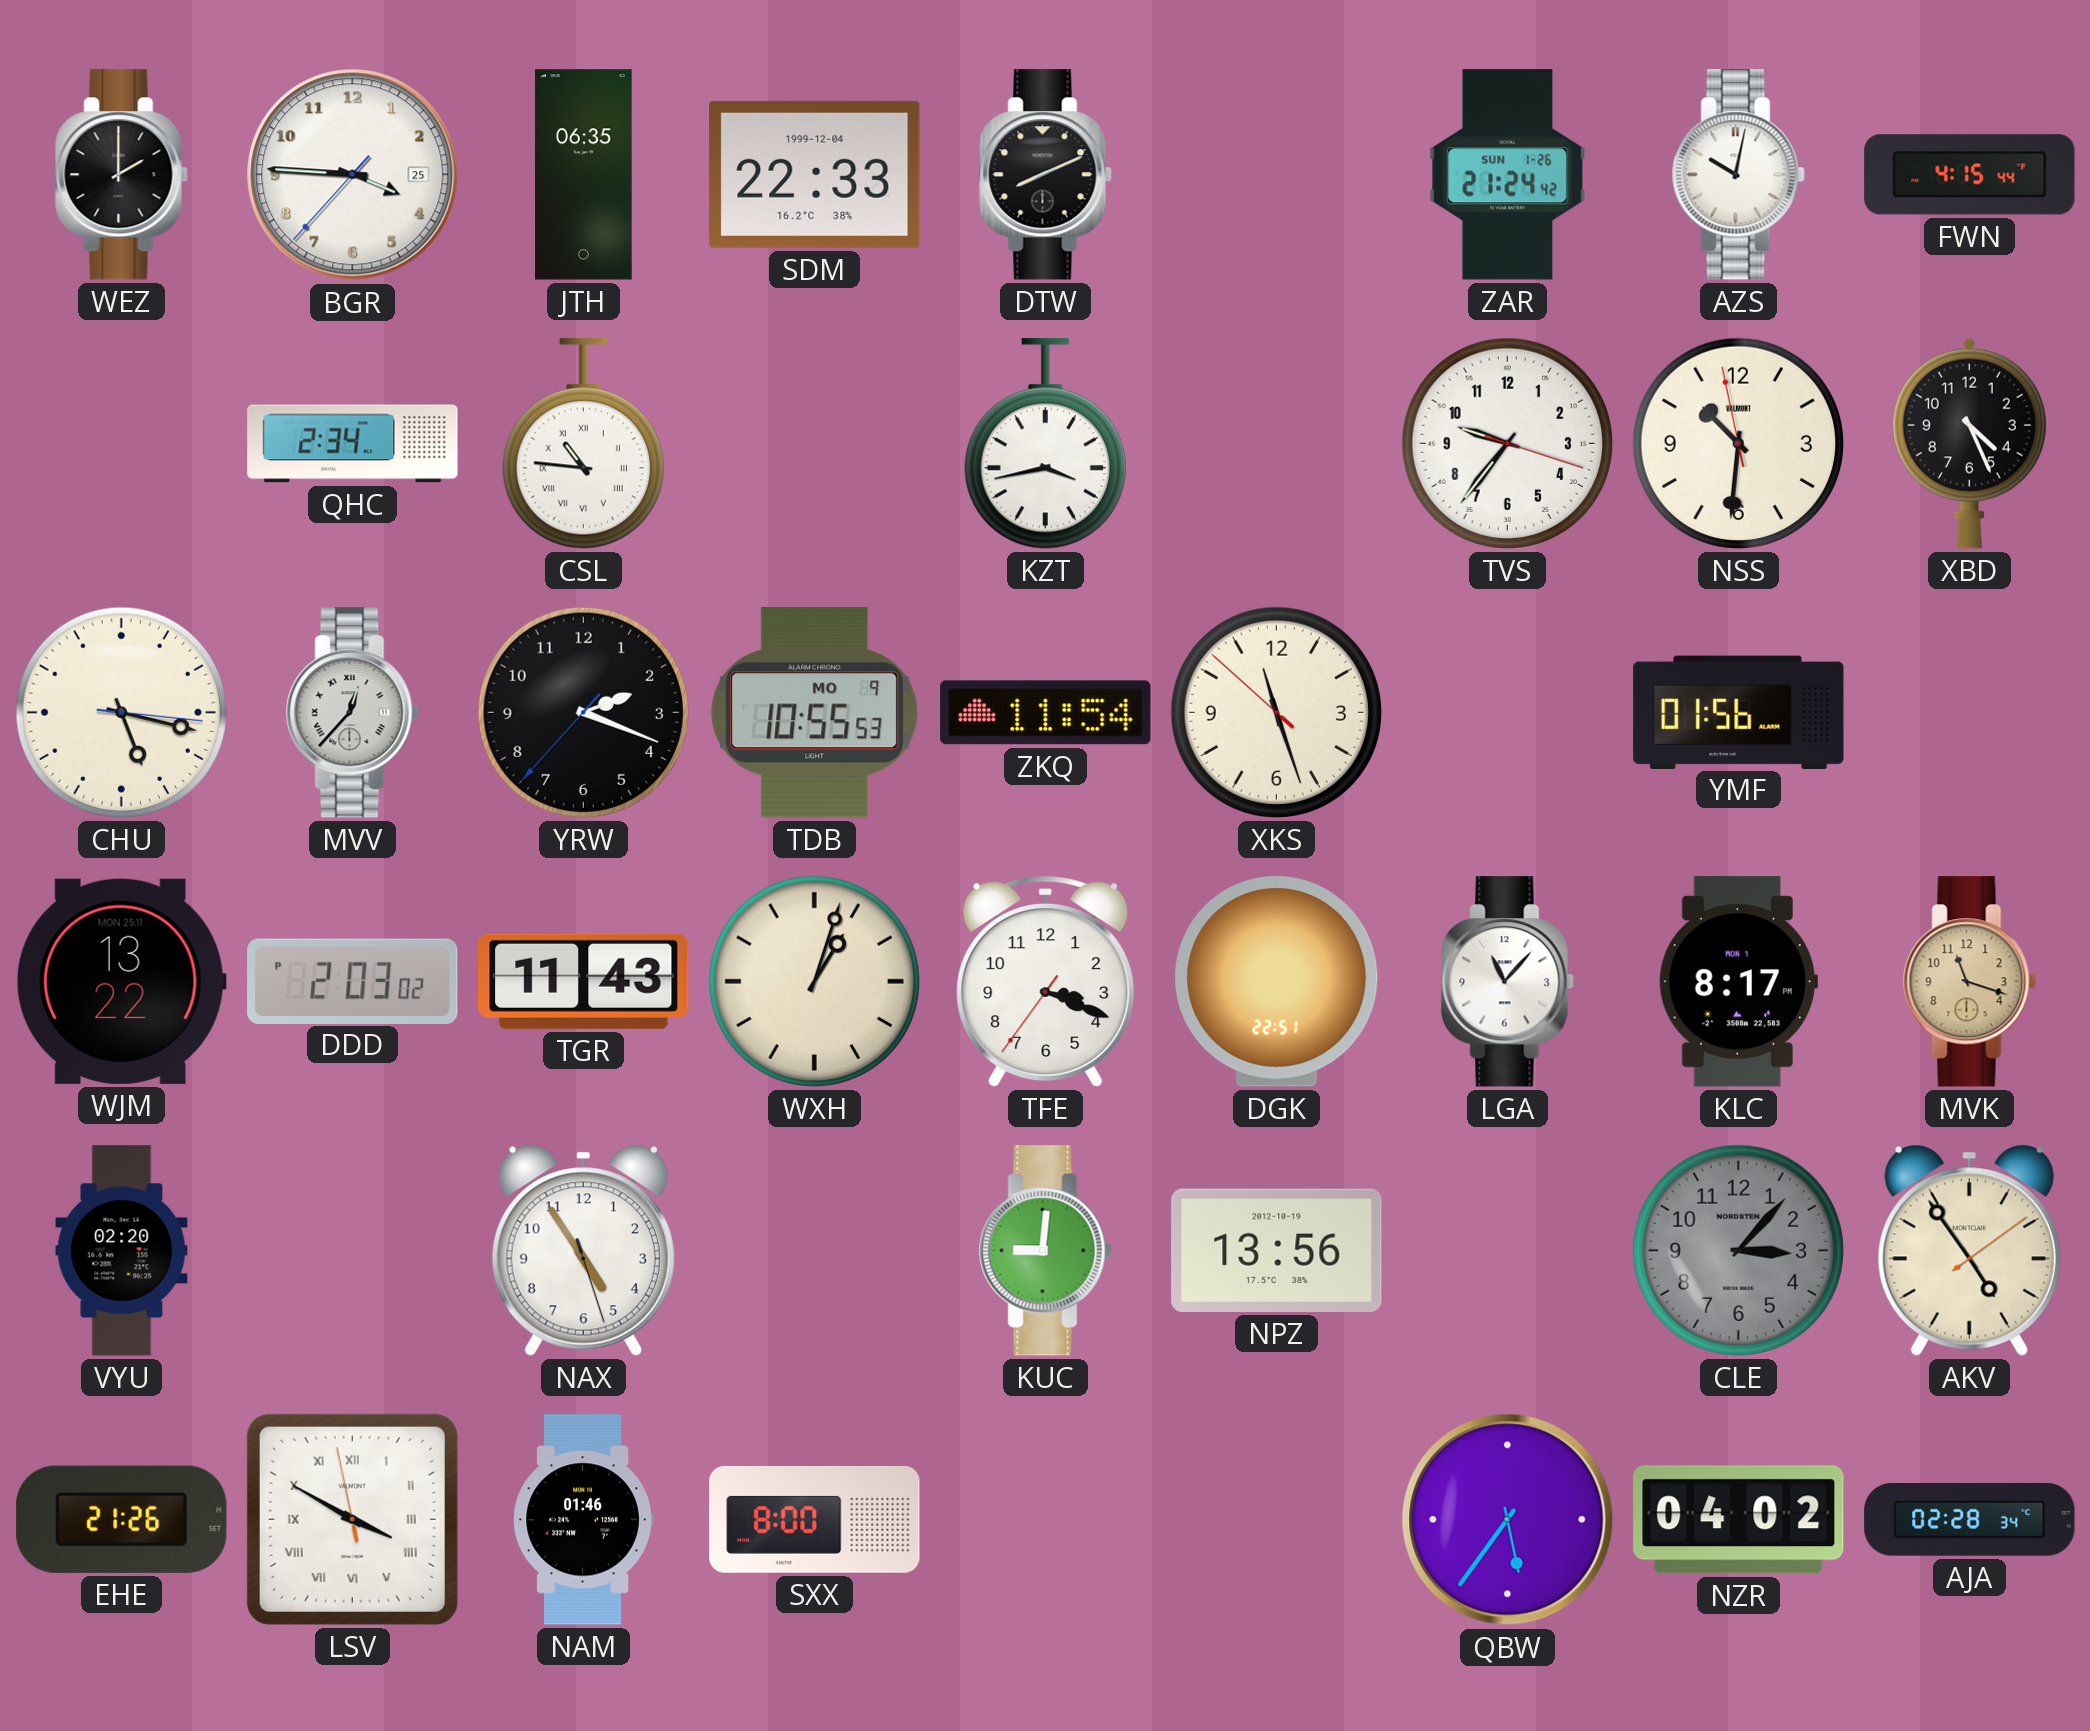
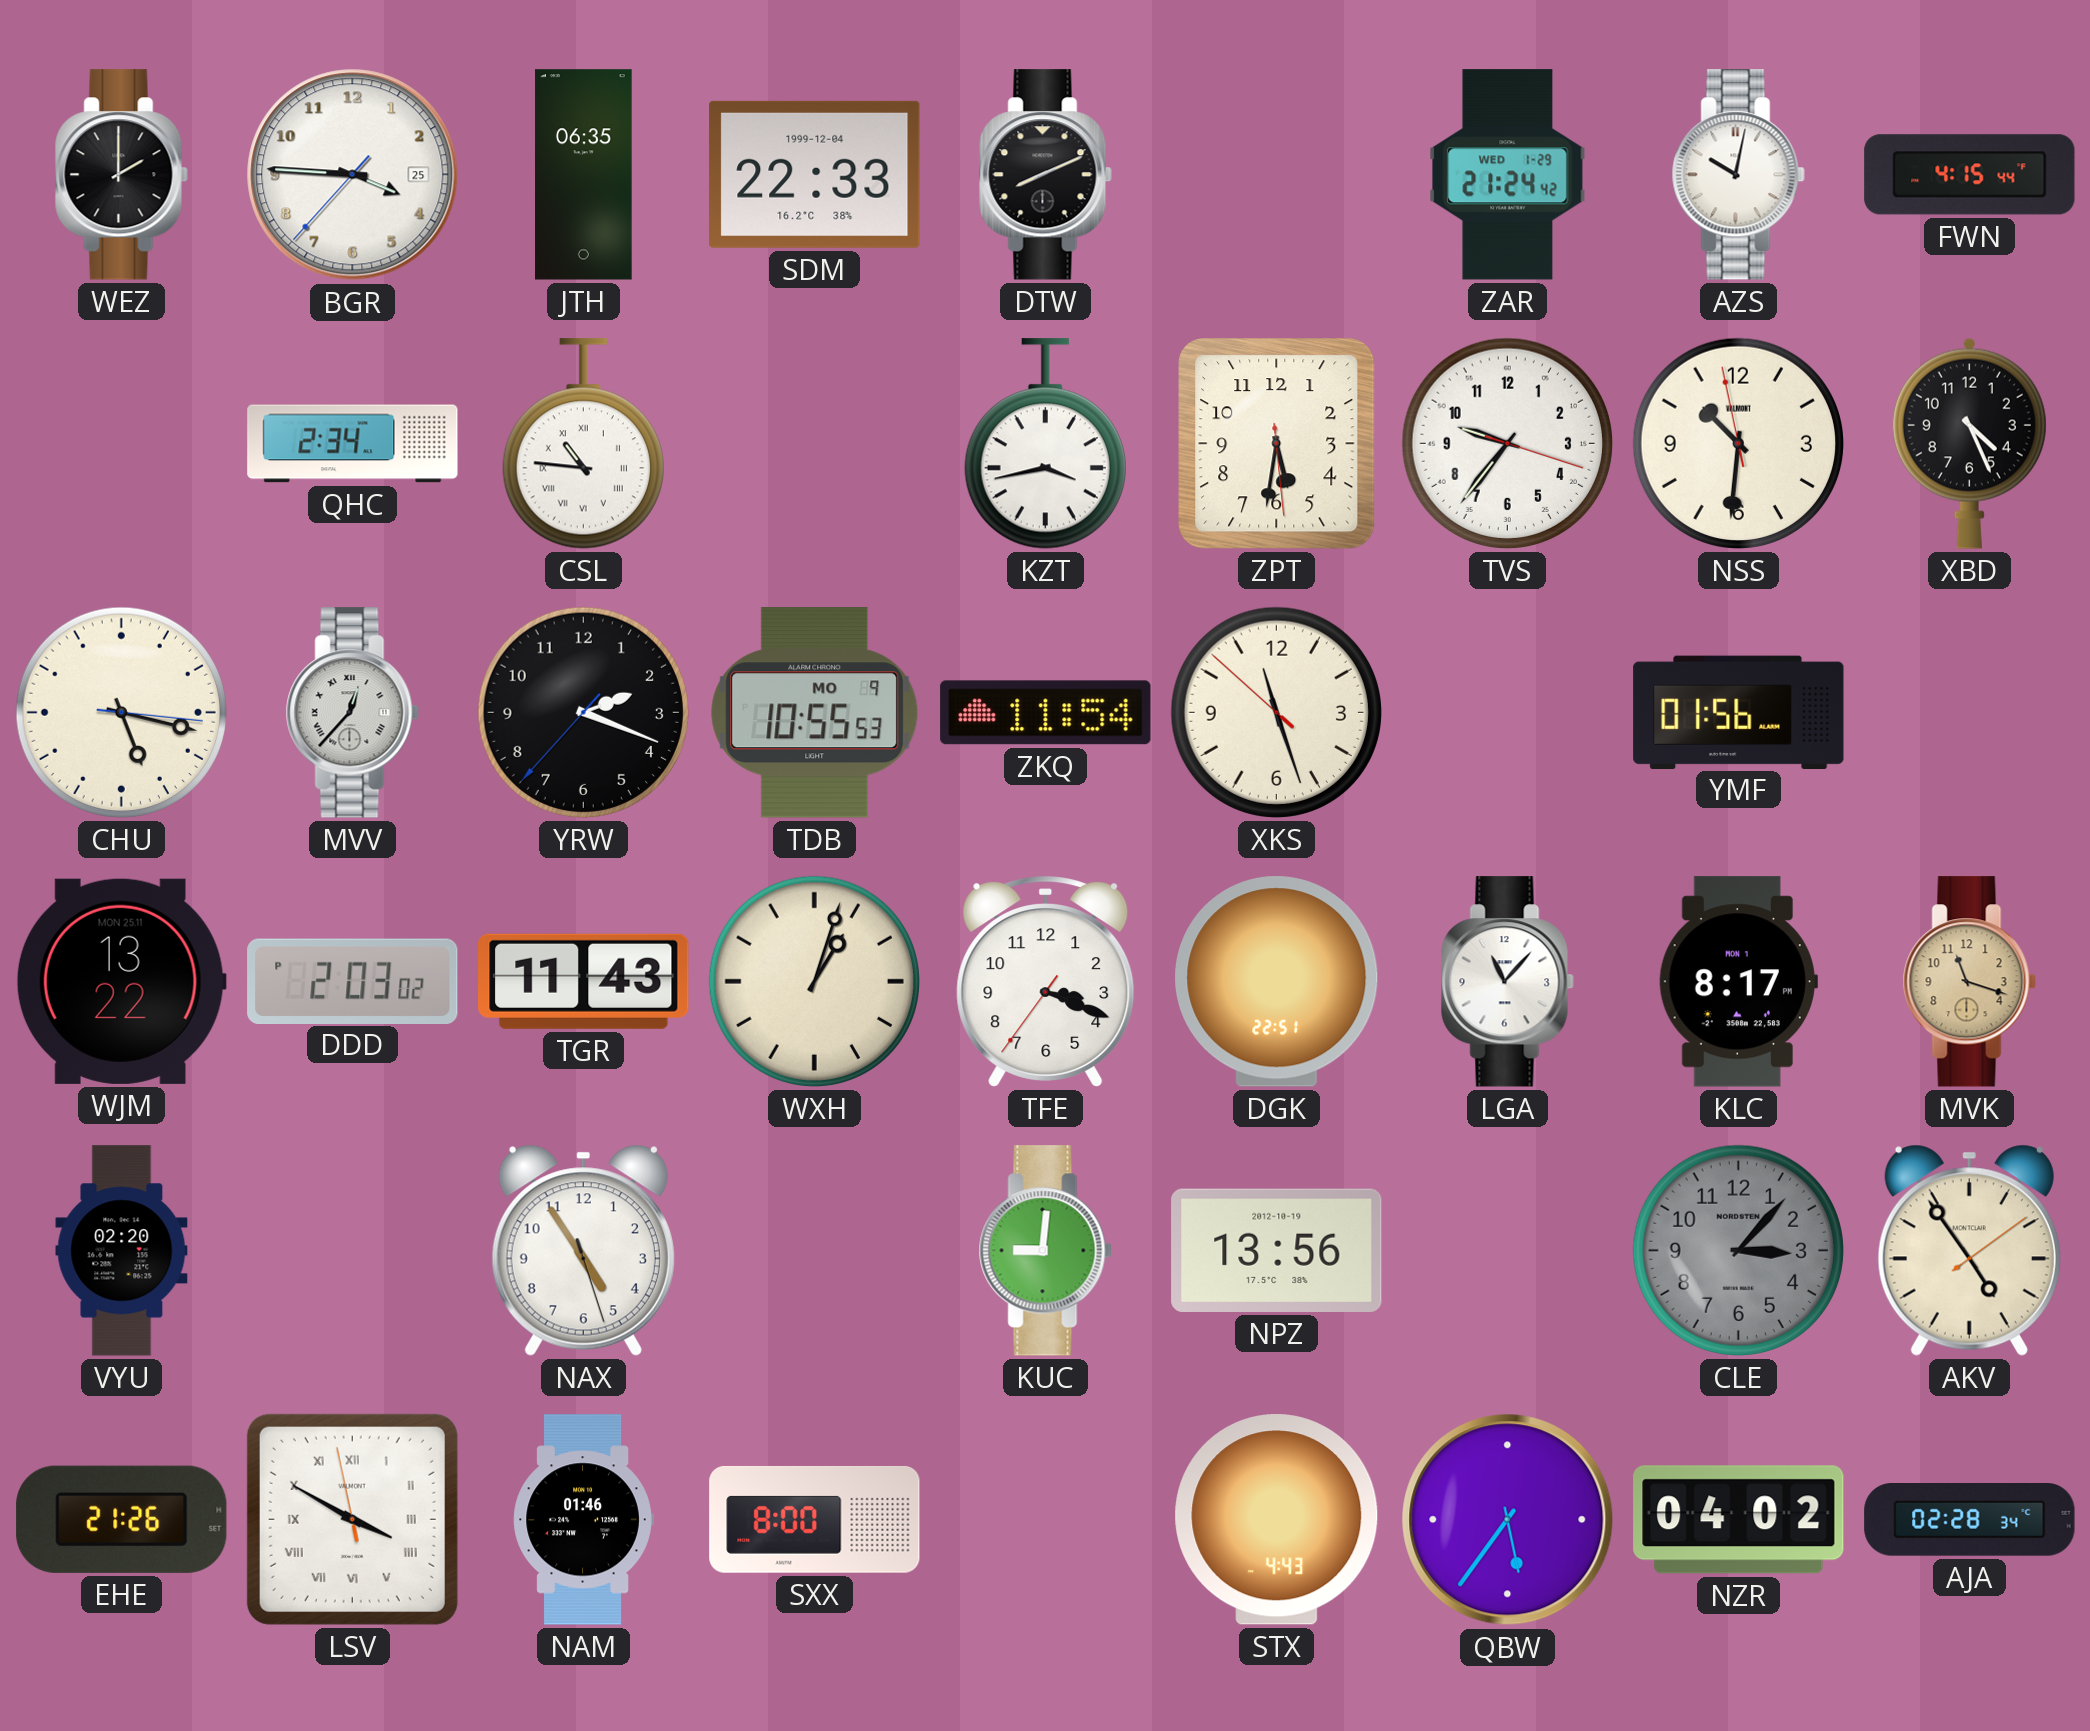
ZAR date: SUN 1-26 -> WED 1-29
ZPT: none -> 5:31
STX: none -> 4:43
